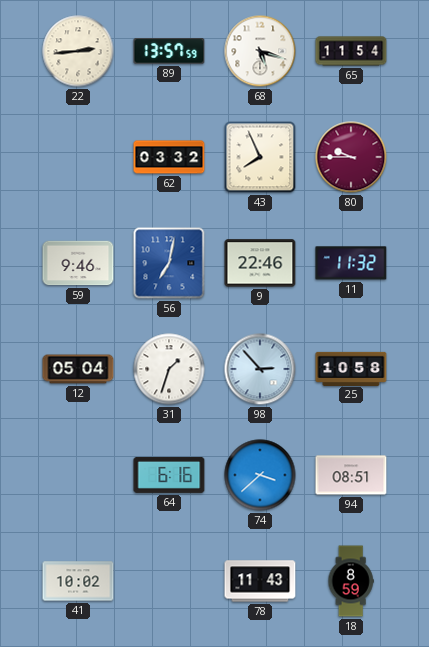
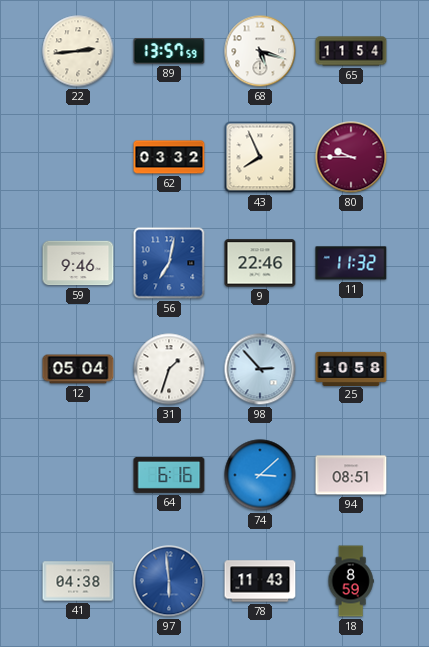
74: 3:38 -> 3:08
41: 10:02 -> 04:38
97: none -> 5:59
